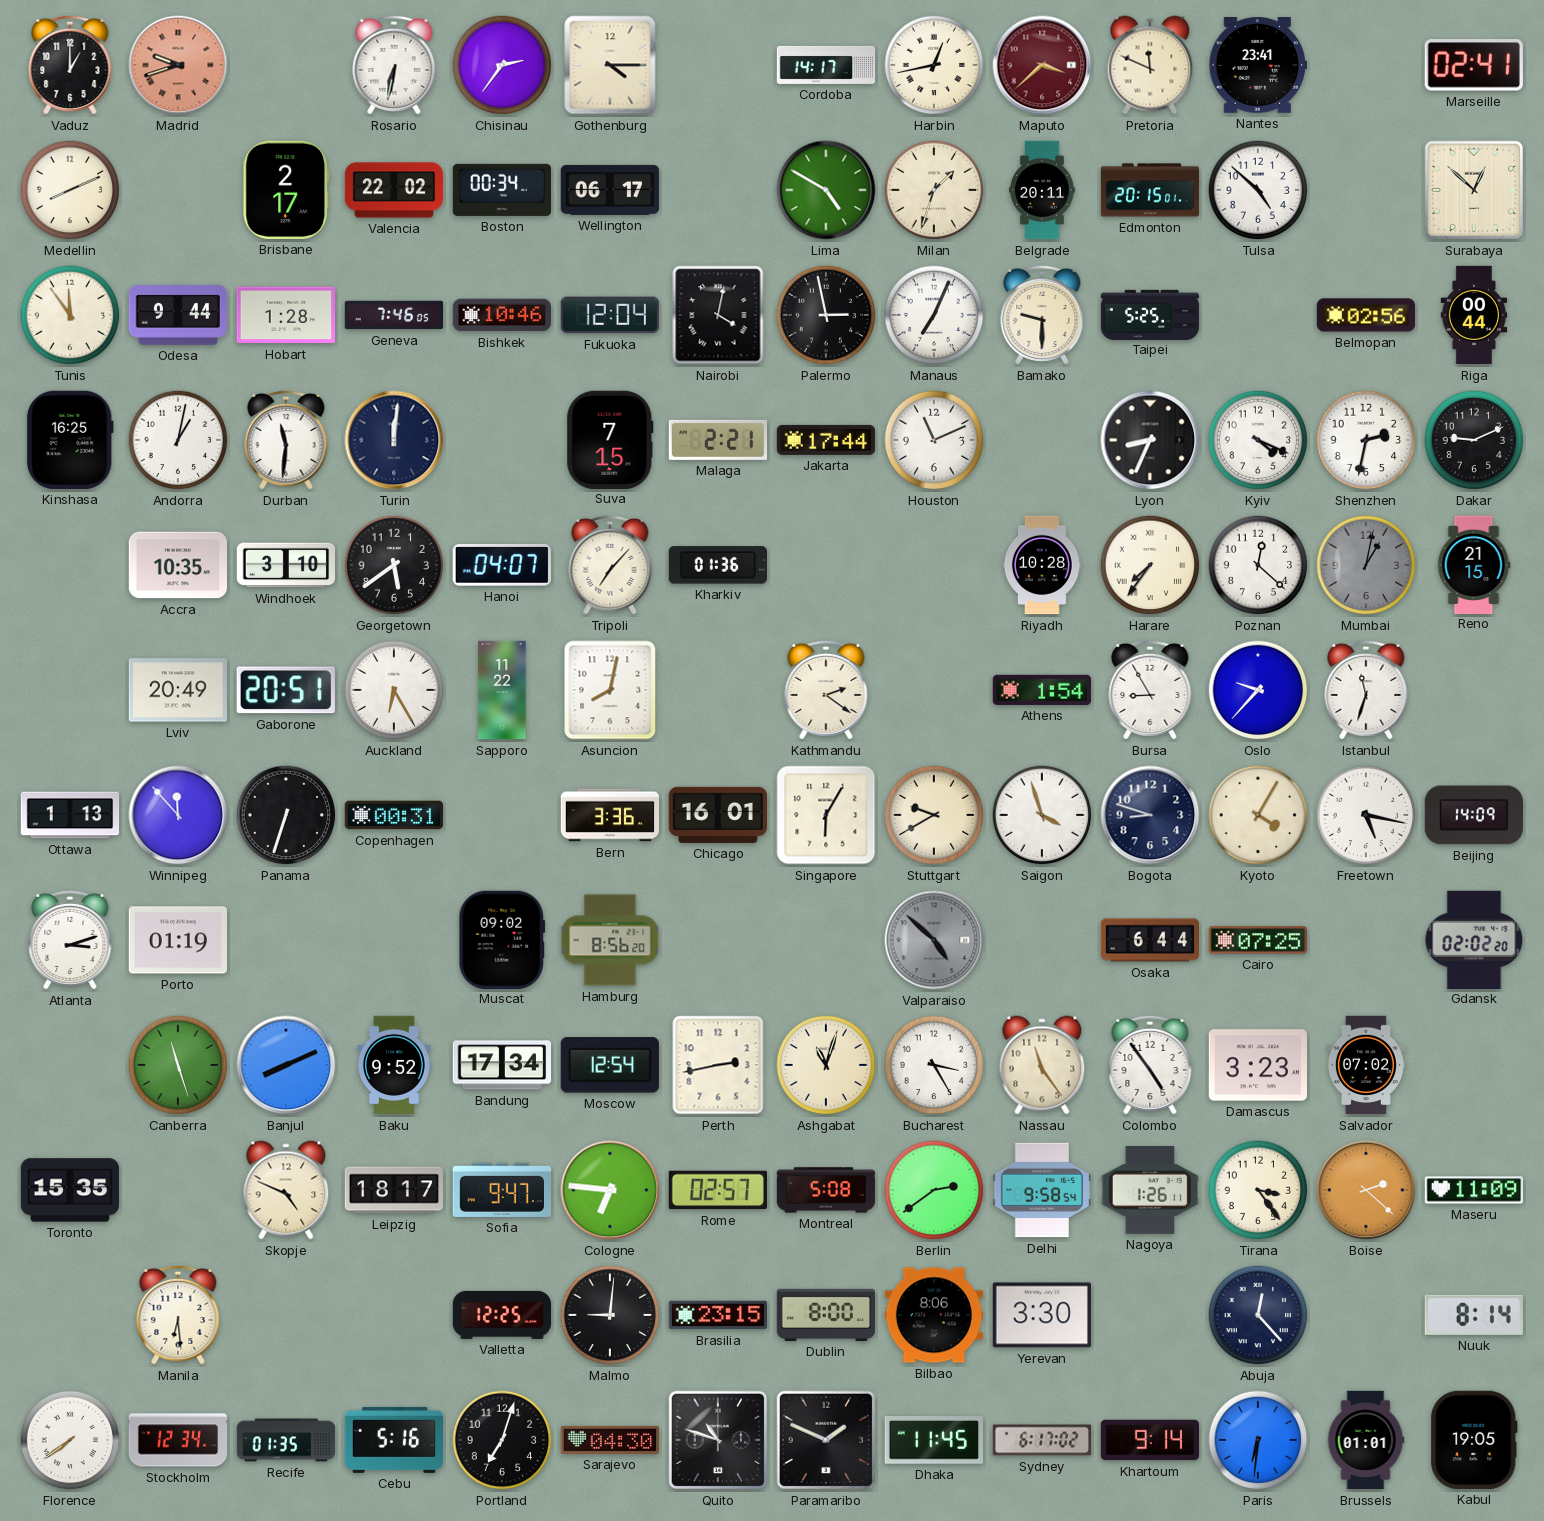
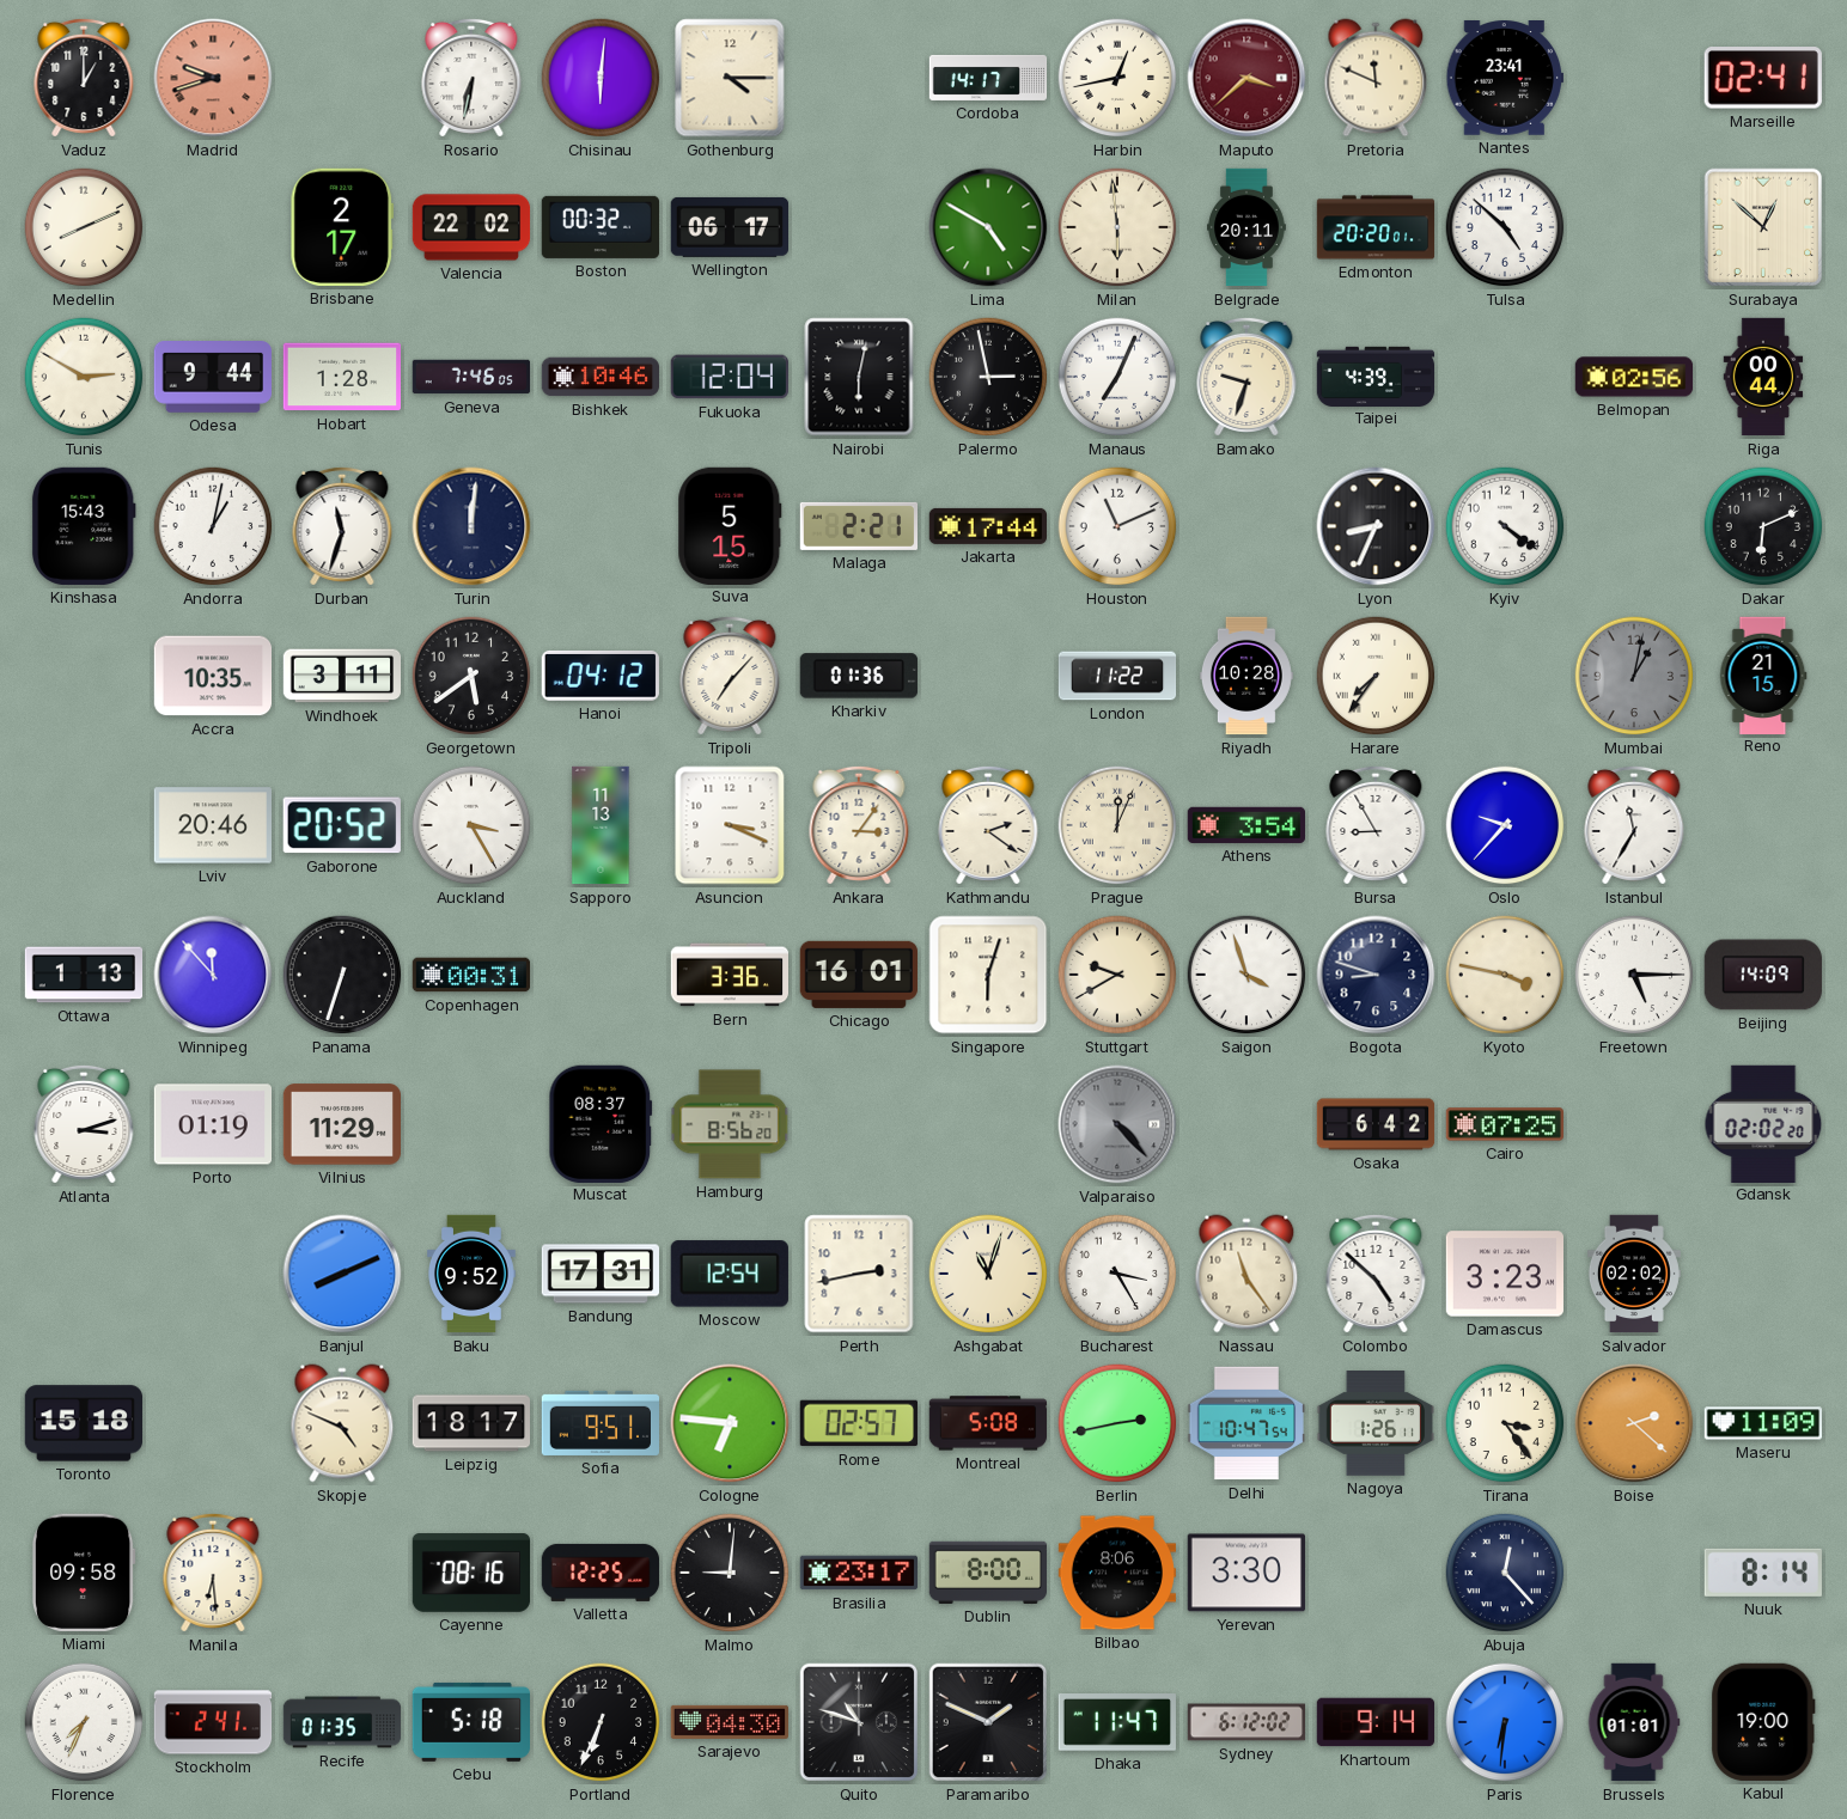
Chisinau: 2:36 -> 6:01
Boston: 00:34 -> 00:32
Milan: 1:33 -> 5:59
Edmonton: 20:15 -> 20:20
Tunis: 11:54 -> 2:50
Nairobi: 4:02 -> 6:02
Bamako: 9:30 -> 9:33
Taipei: 5:25 -> 4:39
Kinshasa: 16:25 -> 15:43
Durban: 11:31 -> 11:33
Suva: 7:15 -> 5:15
Kyiv: 4:19 -> 4:21
Shenzhen: 2:32 -> none
Dakar: 9:11 -> 6:11
Windhoek: 3:10 -> 3:11
Hanoi: 04:07 -> 04:12
London: none -> 11:22
Poznan: 12:22 -> none
Lviv: 20:49 -> 20:46
Gaborone: 20:51 -> 20:52
Auckland: 6:25 -> 3:25
Sapporo: 11:22 -> 11:13
Asuncion: 8:02 -> 3:19
Ankara: none -> 3:06
Prague: none -> 12:04
Athens: 1:54 -> 3:54
Istanbul: 11:33 -> 11:35
Singapore: 6:05 -> 6:03
Kyoto: 4:05 -> 3:47
Freetown: 5:17 -> 5:15
Vilnius: none -> 11:29
Muscat: 09:02 -> 08:37
Valparaiso: 4:52 -> 4:23
Osaka: 6:44 -> 6:42
Canberra: 11:27 -> none
Bandung: 17:34 -> 17:31
Colombo: 4:54 -> 4:52
Salvador: 07:02 -> 02:02
Toronto: 15:35 -> 15:18
Sofia: 9:47 -> 9:51
Berlin: 2:39 -> 2:43
Delhi: 9:58 -> 10:47
Miami: none -> 09:58
Cayenne: none -> 08:16
Brasilia: 23:15 -> 23:17
Florence: 7:39 -> 7:34
Stockholm: 12:34 -> 2:41
Cebu: 5:16 -> 5:18
Portland: 7:03 -> 6:34
Dhaka: 11:45 -> 11:47
Sydney: 6:17 -> 6:12
Kabul: 19:05 -> 19:00
